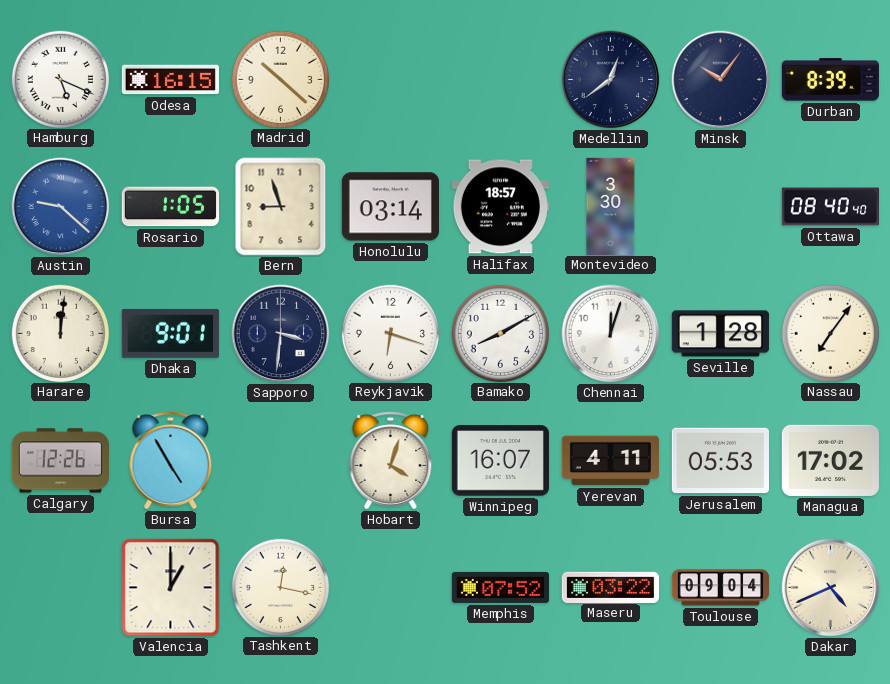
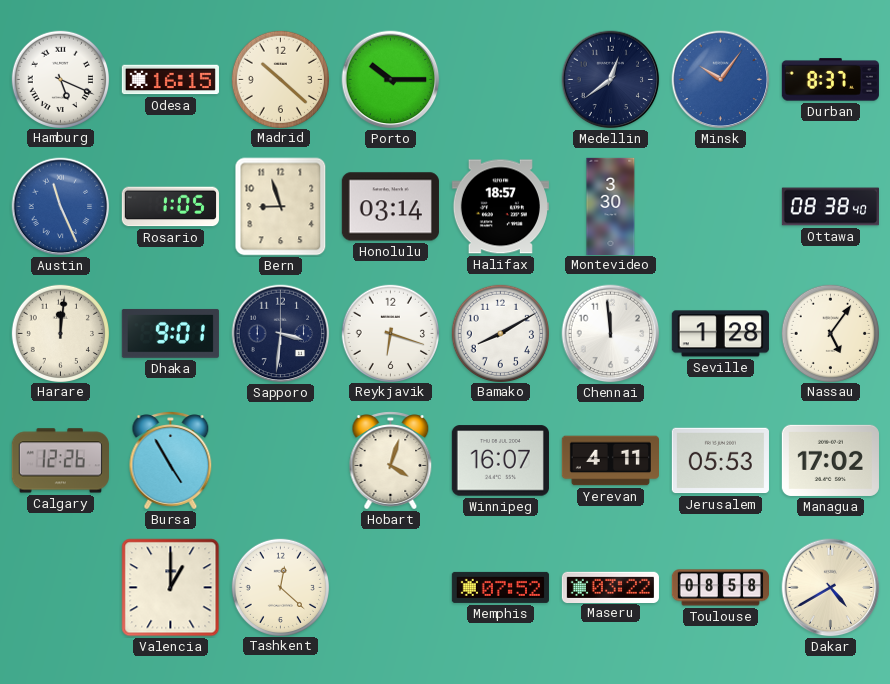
Porto: none -> 10:15
Minsk dial: navy -> blue
Durban: 8:39 -> 8:37
Austin: 9:22 -> 11:26
Ottawa: 08:40 -> 08:38
Chennai: 12:03 -> 11:59
Nassau: 7:06 -> 5:06
Tashkent: 12:17 -> 12:22
Toulouse: 09:04 -> 08:58
Dakar: 4:41 -> 4:40
